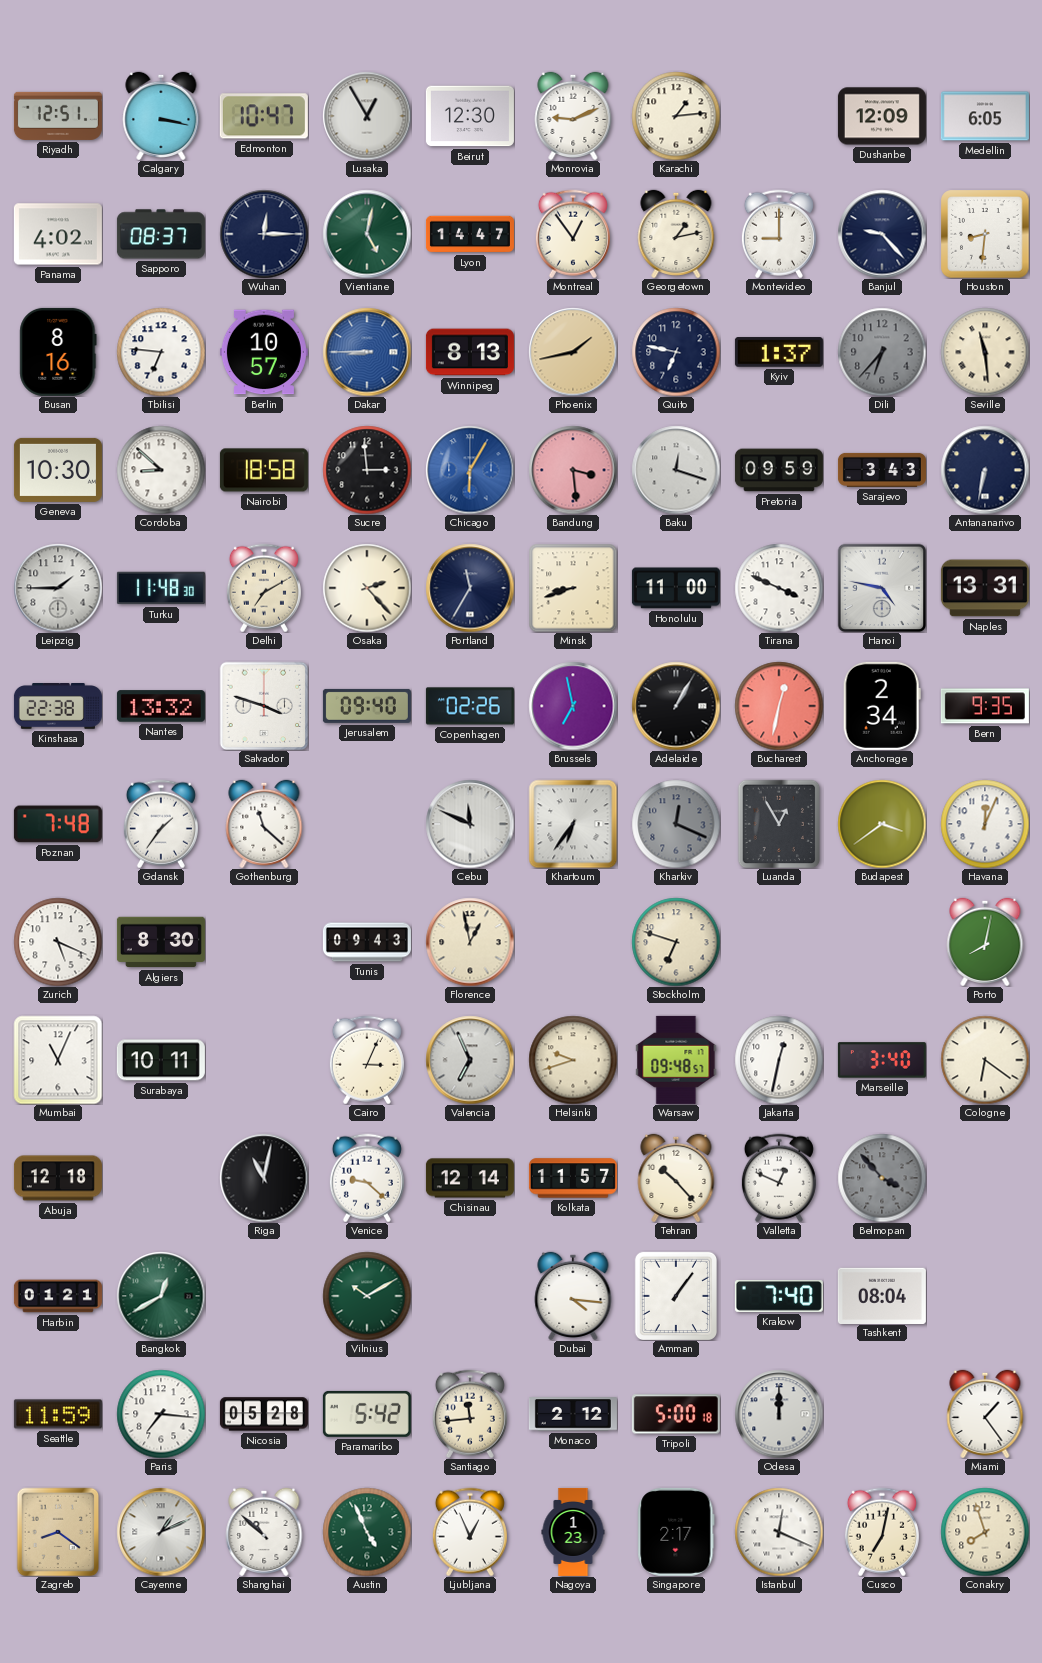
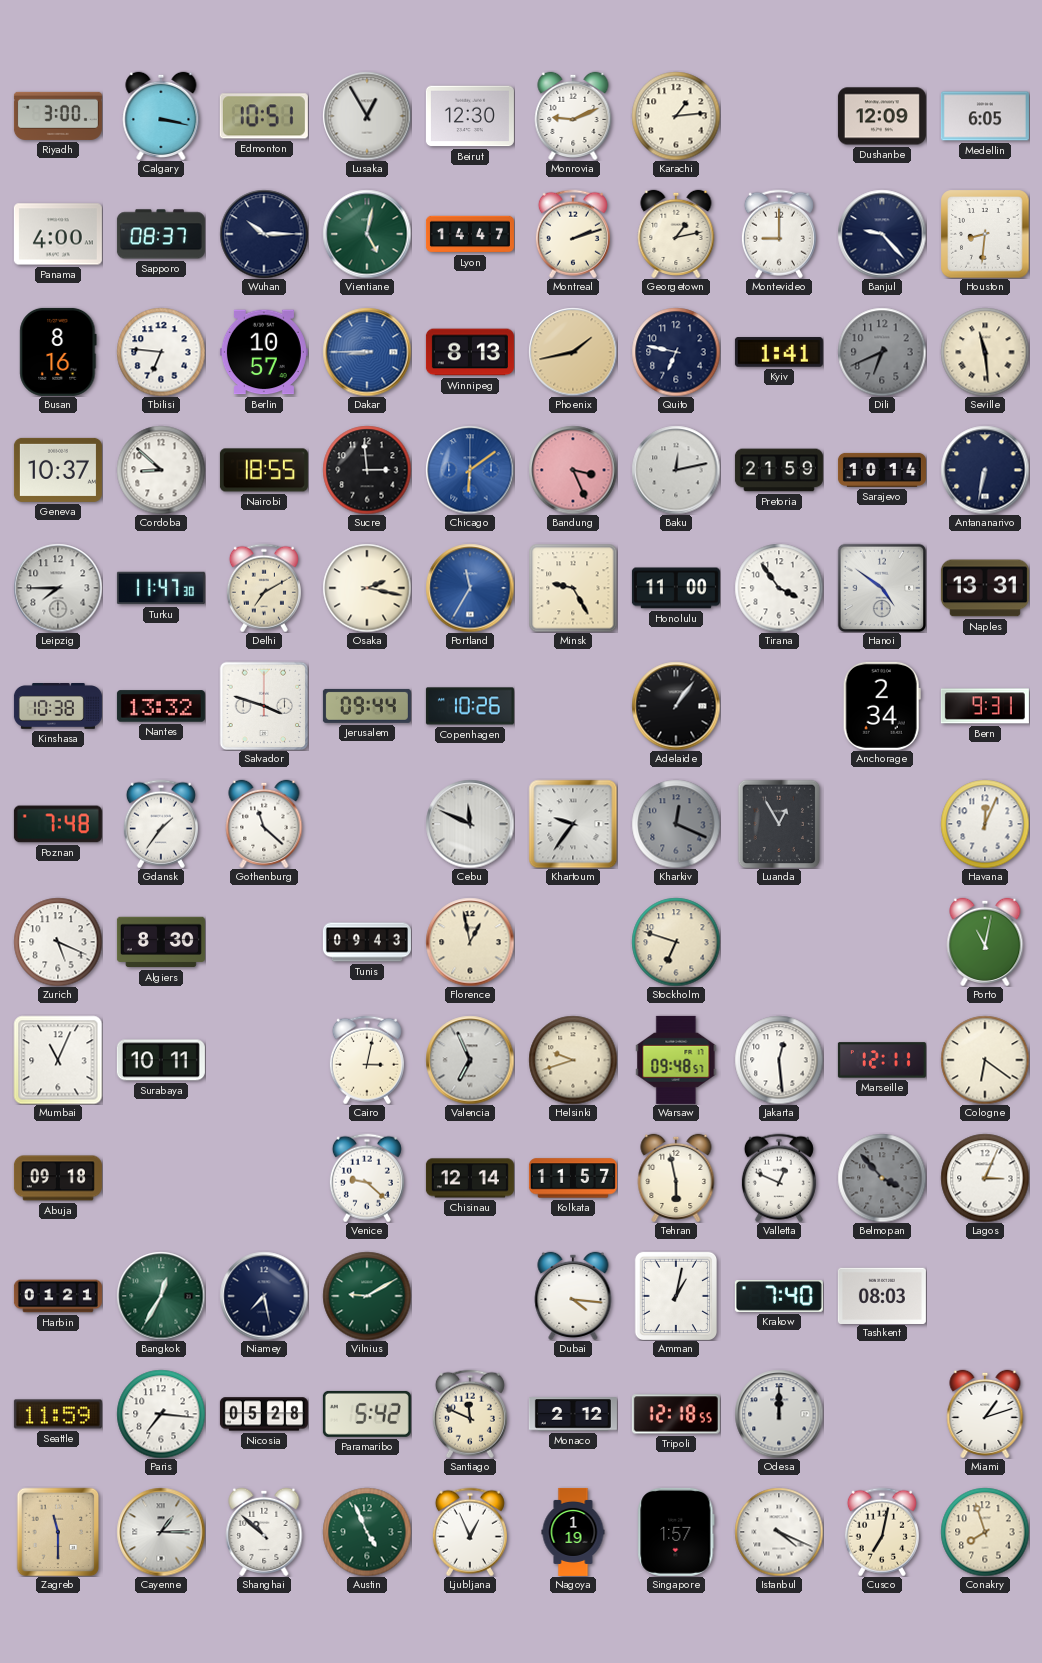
Riyadh: 12:51 -> 3:00
Edmonton: 10:47 -> 10:51
Panama: 4:02 -> 4:00
Wuhan: 12:15 -> 10:15
Montreal: 12:54 -> 2:12
Kyiv: 1:37 -> 1:41
Dili: 6:37 -> 6:41
Geneva: 10:30 -> 10:37
Nairobi: 18:58 -> 18:55
Chicago: 6:05 -> 6:09
Bandung: 3:29 -> 3:26
Baku: 12:18 -> 12:13
Pretoria: 09:59 -> 21:59
Sarajevo: 3:43 -> 10:14
Leipzig: 1:45 -> 7:45
Turku: 11:48 -> 11:47
Osaka: 2:23 -> 2:17
Portland dial: navy -> blue
Minsk: 8:42 -> 9:25
Tirana: 3:49 -> 3:54
Hanoi: 4:47 -> 4:51
Kinshasa: 22:38 -> 10:38
Jerusalem: 09:40 -> 09:44
Copenhagen: 02:26 -> 10:26
Brussels: 6:58 -> none
Adelaide: 1:05 -> 1:06
Bucharest: 12:32 -> none
Bern: 9:35 -> 9:31
Khartoum: 6:36 -> 9:36
Budapest: 3:39 -> none
Porto: 8:02 -> 11:02
Cairo: 3:04 -> 3:02
Jakarta: 12:32 -> 12:29
Marseille: 3:40 -> 12:11
Abuja: 12:18 -> 09:18
Riga: 11:02 -> none
Tehran: 10:23 -> 5:58
Lagos: none -> 3:04
Bangkok: 12:40 -> 12:35
Niamey: none -> 7:28
Vilnius: 10:10 -> 9:10
Amman: 1:06 -> 1:02
Tashkent: 08:04 -> 08:03
Santiago: 11:44 -> 11:49
Tripoli: 5:00 -> 12:18
Miami: 1:24 -> 1:12
Zagreb: 8:21 -> 11:30
Cayenne: 1:11 -> 1:15
Nagoya: 1:23 -> 1:19
Singapore: 2:17 -> 1:57
Istanbul: 12:19 -> 4:19
